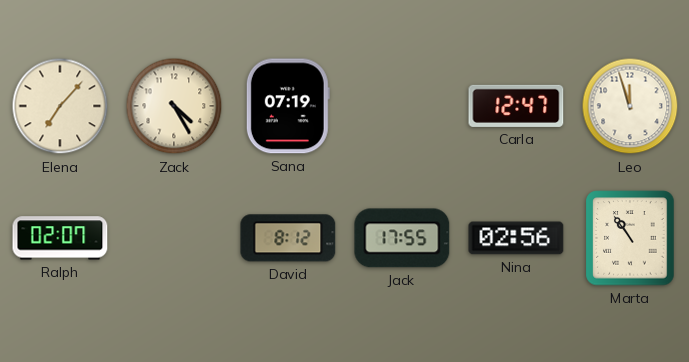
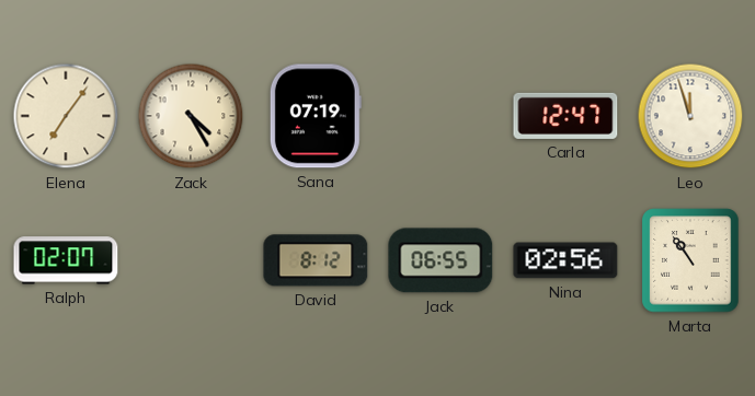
Elena: 7:07 -> 7:06
Jack: 17:55 -> 06:55
